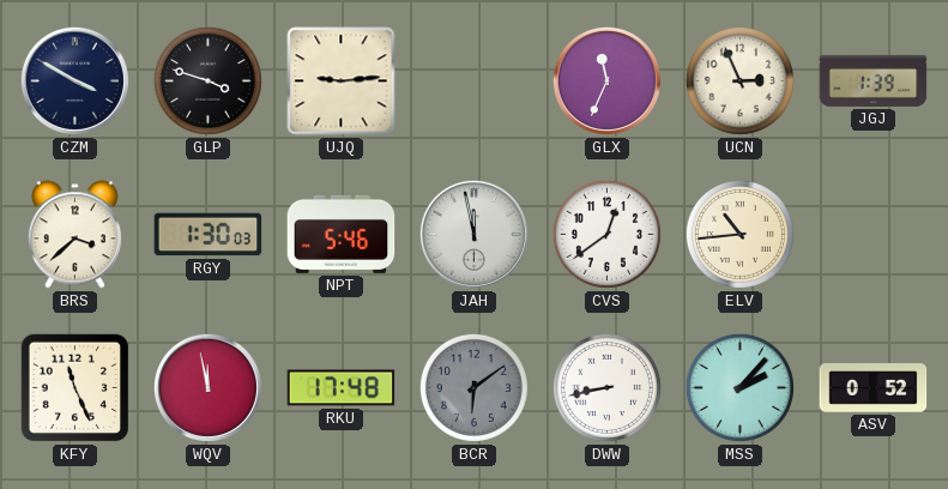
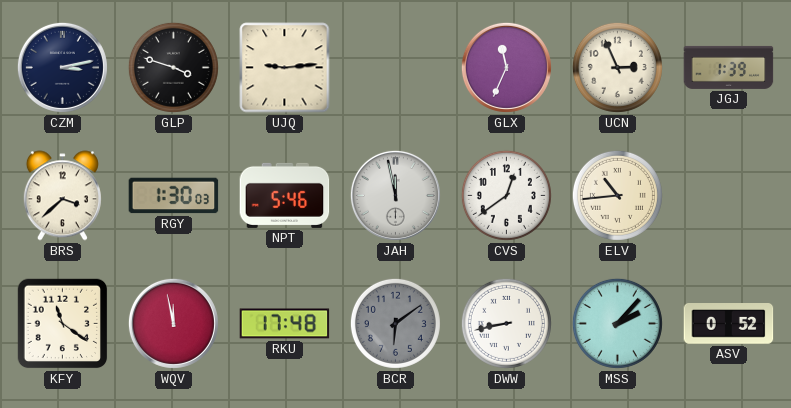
CZM: 3:50 -> 3:13
KFY: 11:26 -> 11:21
